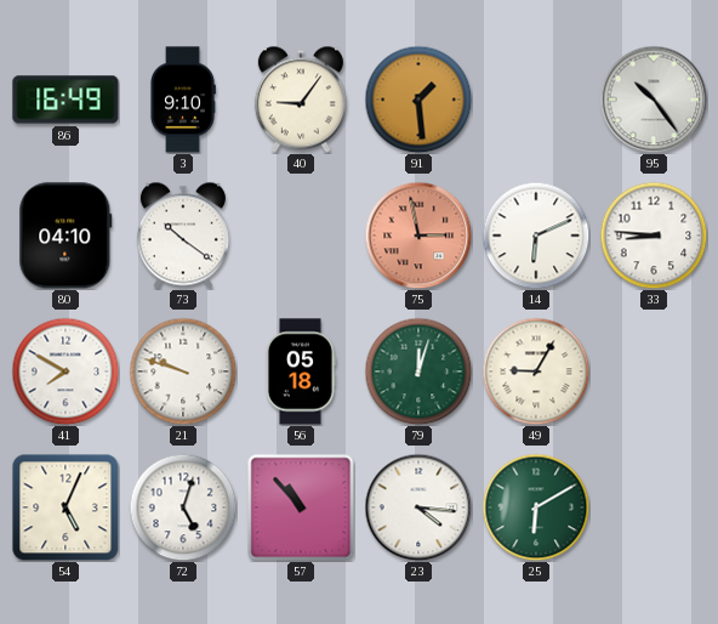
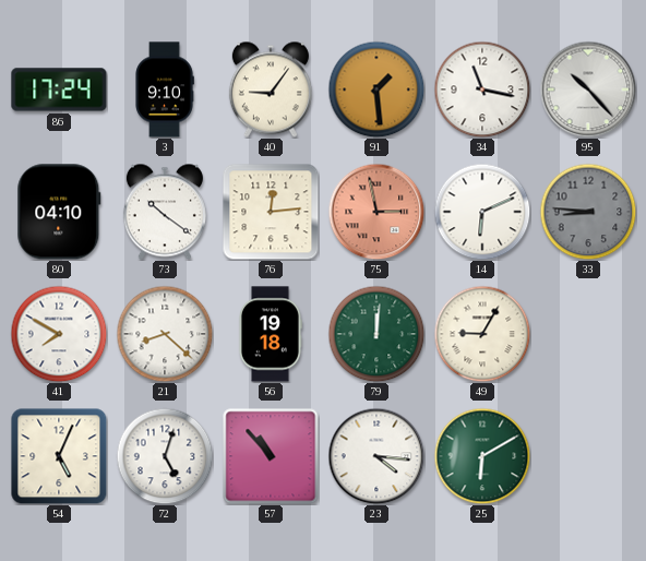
86: 16:49 -> 17:24
34: none -> 11:17
95: 10:24 -> 10:23
76: none -> 12:14
33 dial: white -> grey
21: 9:48 -> 8:22
56: 05:18 -> 19:18
79: 12:03 -> 12:01
